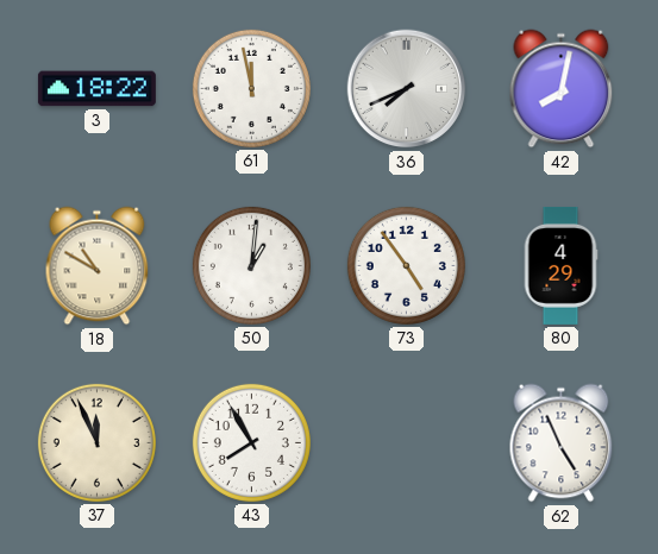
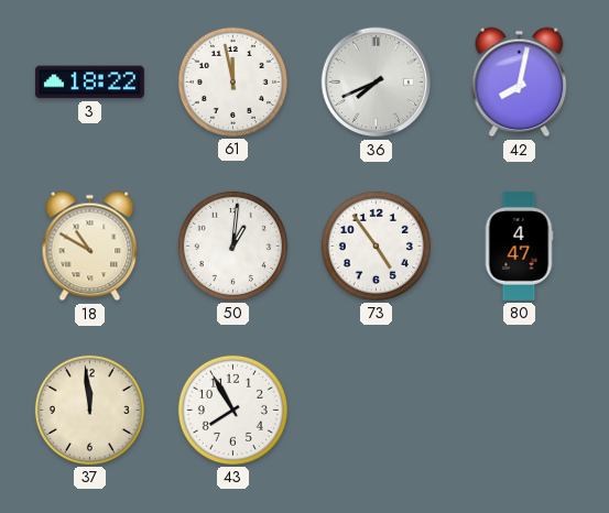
80: 4:29 -> 4:47
37: 11:56 -> 11:59
62: 4:56 -> none
